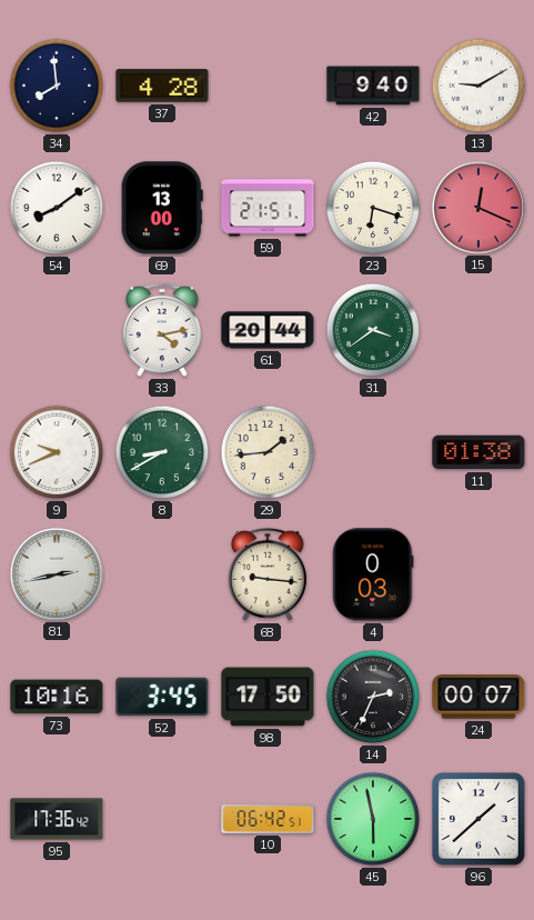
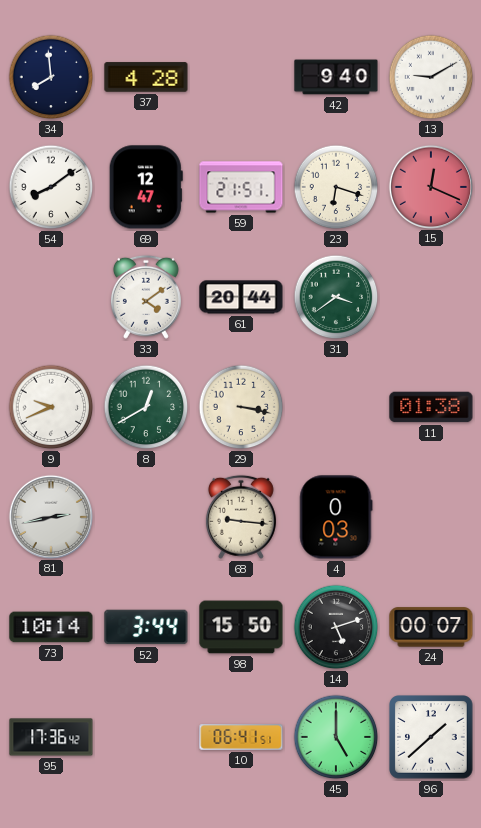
69: 13:00 -> 12:47
33: 4:13 -> 4:09
8: 8:40 -> 12:40
29: 1:44 -> 3:17
73: 10:16 -> 10:14
52: 3:45 -> 3:44
98: 17:50 -> 15:50
14: 2:34 -> 5:12
10: 06:42 -> 06:41
45: 5:58 -> 5:00
